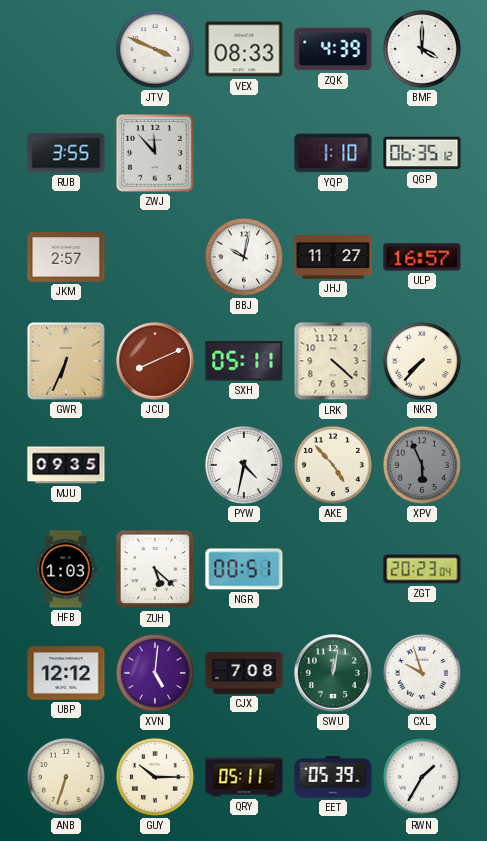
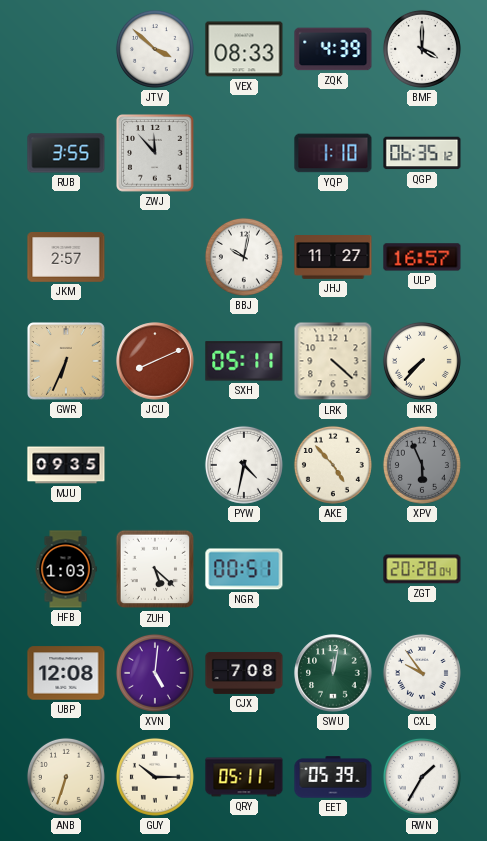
JTV: 3:49 -> 3:52
ZGT: 20:23 -> 20:28
UBP: 12:12 -> 12:08
CXL: 9:57 -> 9:54
